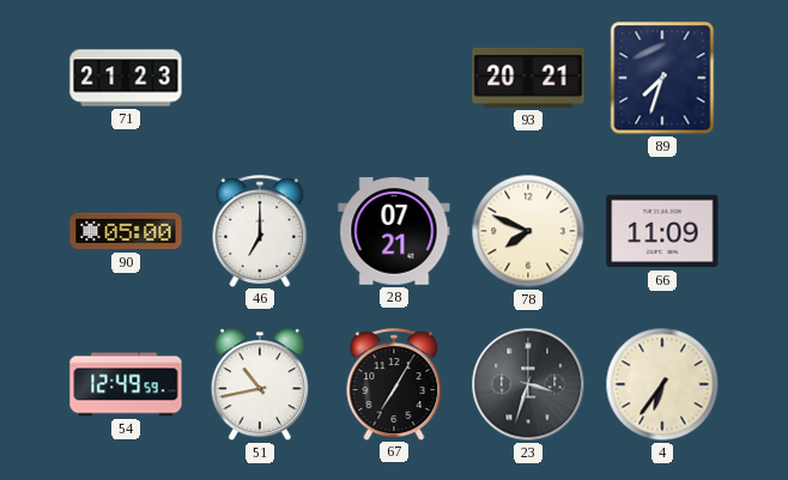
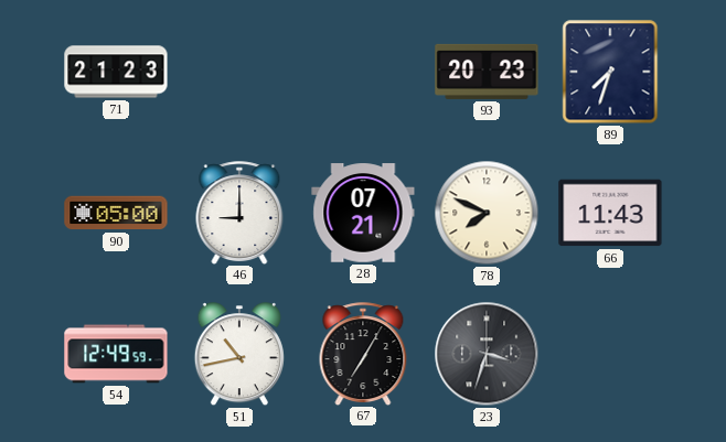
93: 20:21 -> 20:23
46: 7:00 -> 9:00
66: 11:09 -> 11:43
4: 6:36 -> none
